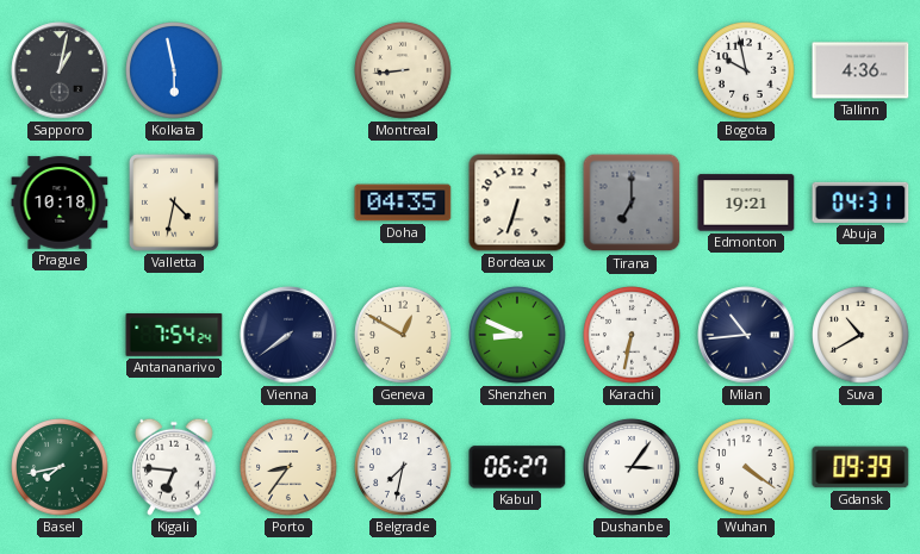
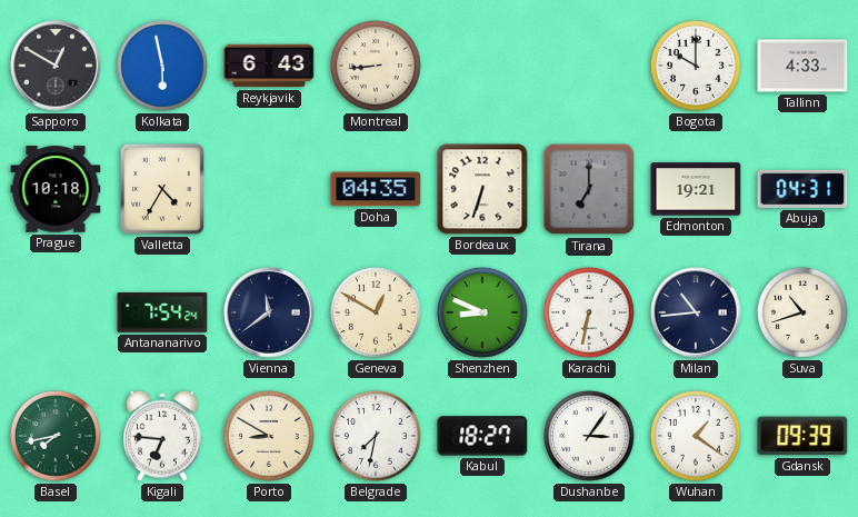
Sapporo: 1:02 -> 12:50
Reykjavik: none -> 6:43
Bogota: 9:58 -> 10:00
Tallinn: 4:36 -> 4:33
Valletta: 4:32 -> 4:35
Vienna: 7:39 -> 11:39
Suva: 10:40 -> 10:42
Porto: 8:36 -> 8:50
Kabul: 06:27 -> 18:27
Wuhan: 4:21 -> 1:21
